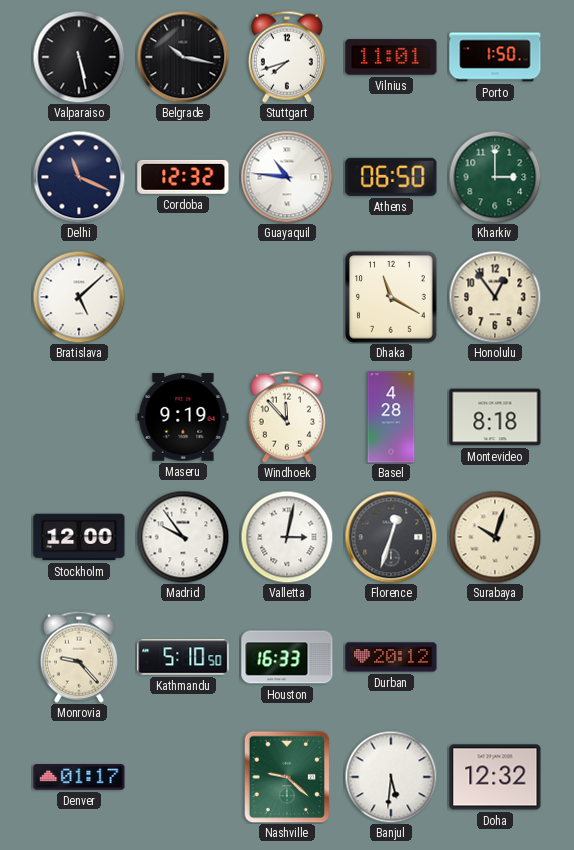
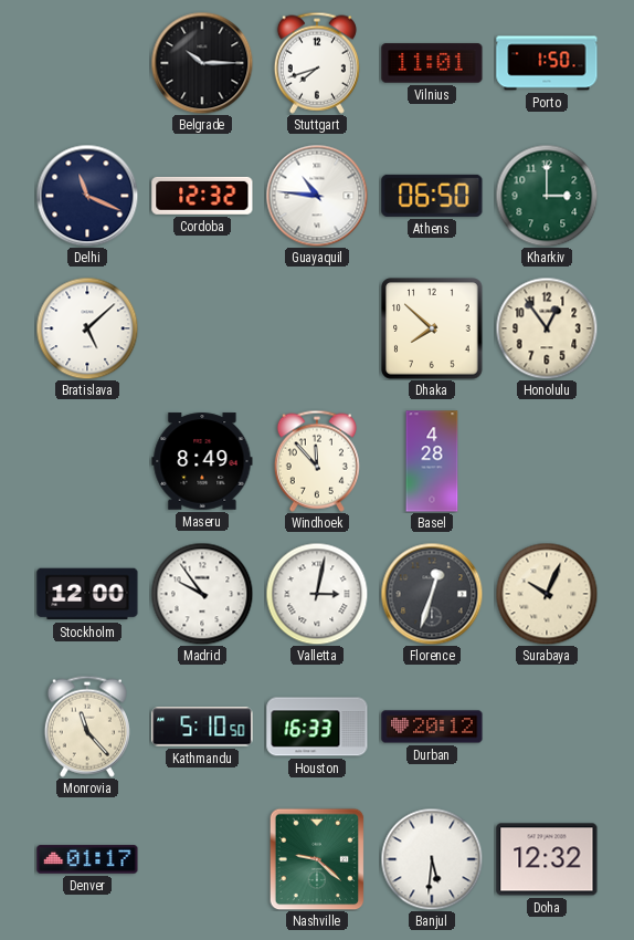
Valparaiso: 5:28 -> none
Belgrade: 10:17 -> 10:15
Dhaka: 11:20 -> 7:52
Maseru: 9:19 -> 8:49
Montevideo: 8:18 -> none
Surabaya: 10:03 -> 10:04
Monrovia: 9:23 -> 11:23
